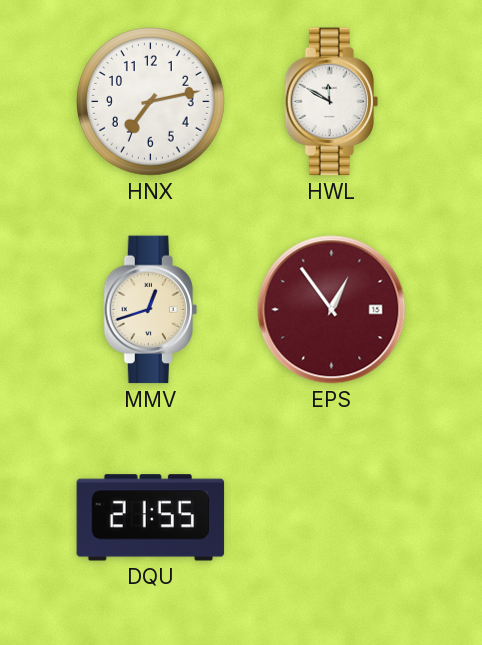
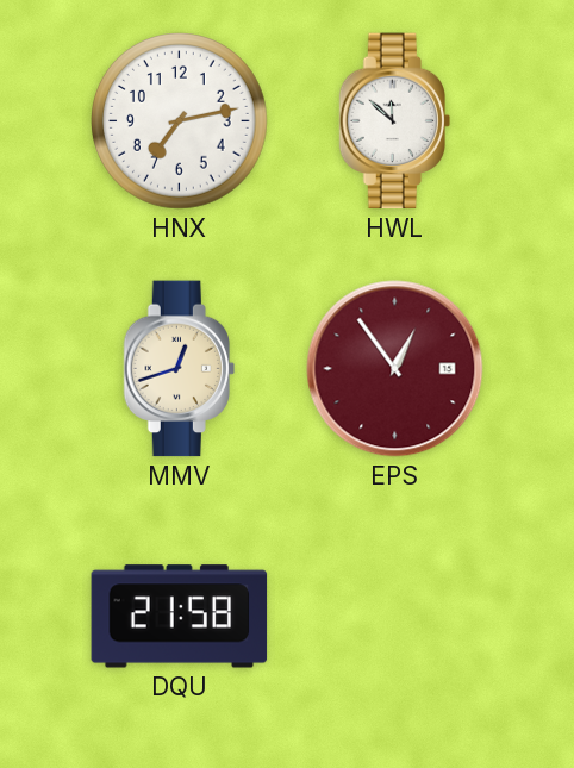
HWL: 11:50 -> 11:52
DQU: 21:55 -> 21:58
